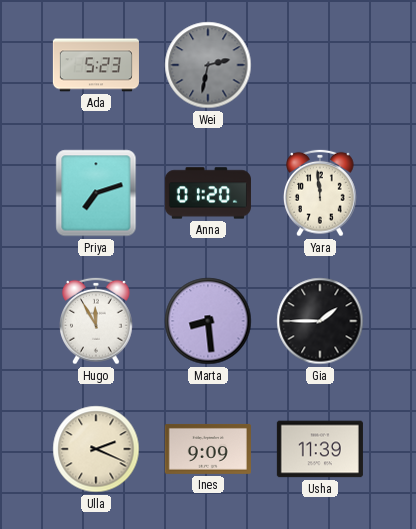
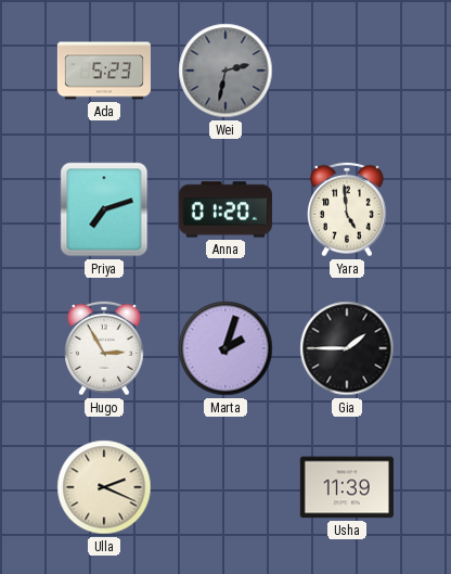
Yara: 11:59 -> 4:59
Hugo: 11:55 -> 2:55
Marta: 8:29 -> 2:03
Ines: 9:09 -> none
